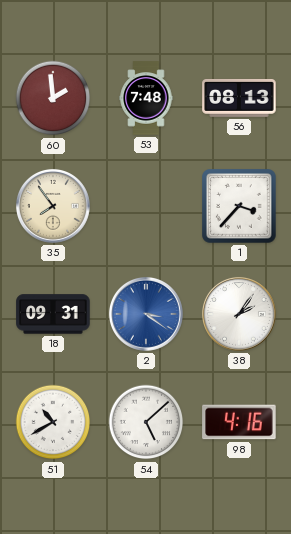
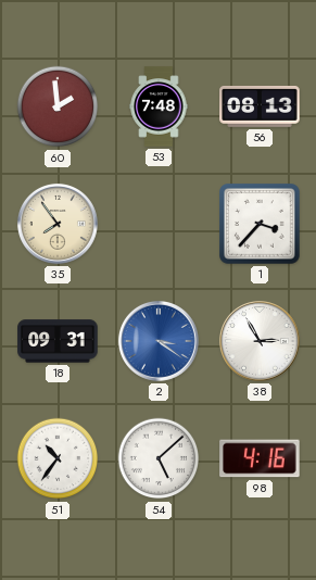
38: 2:06 -> 2:55
51: 10:40 -> 10:36
